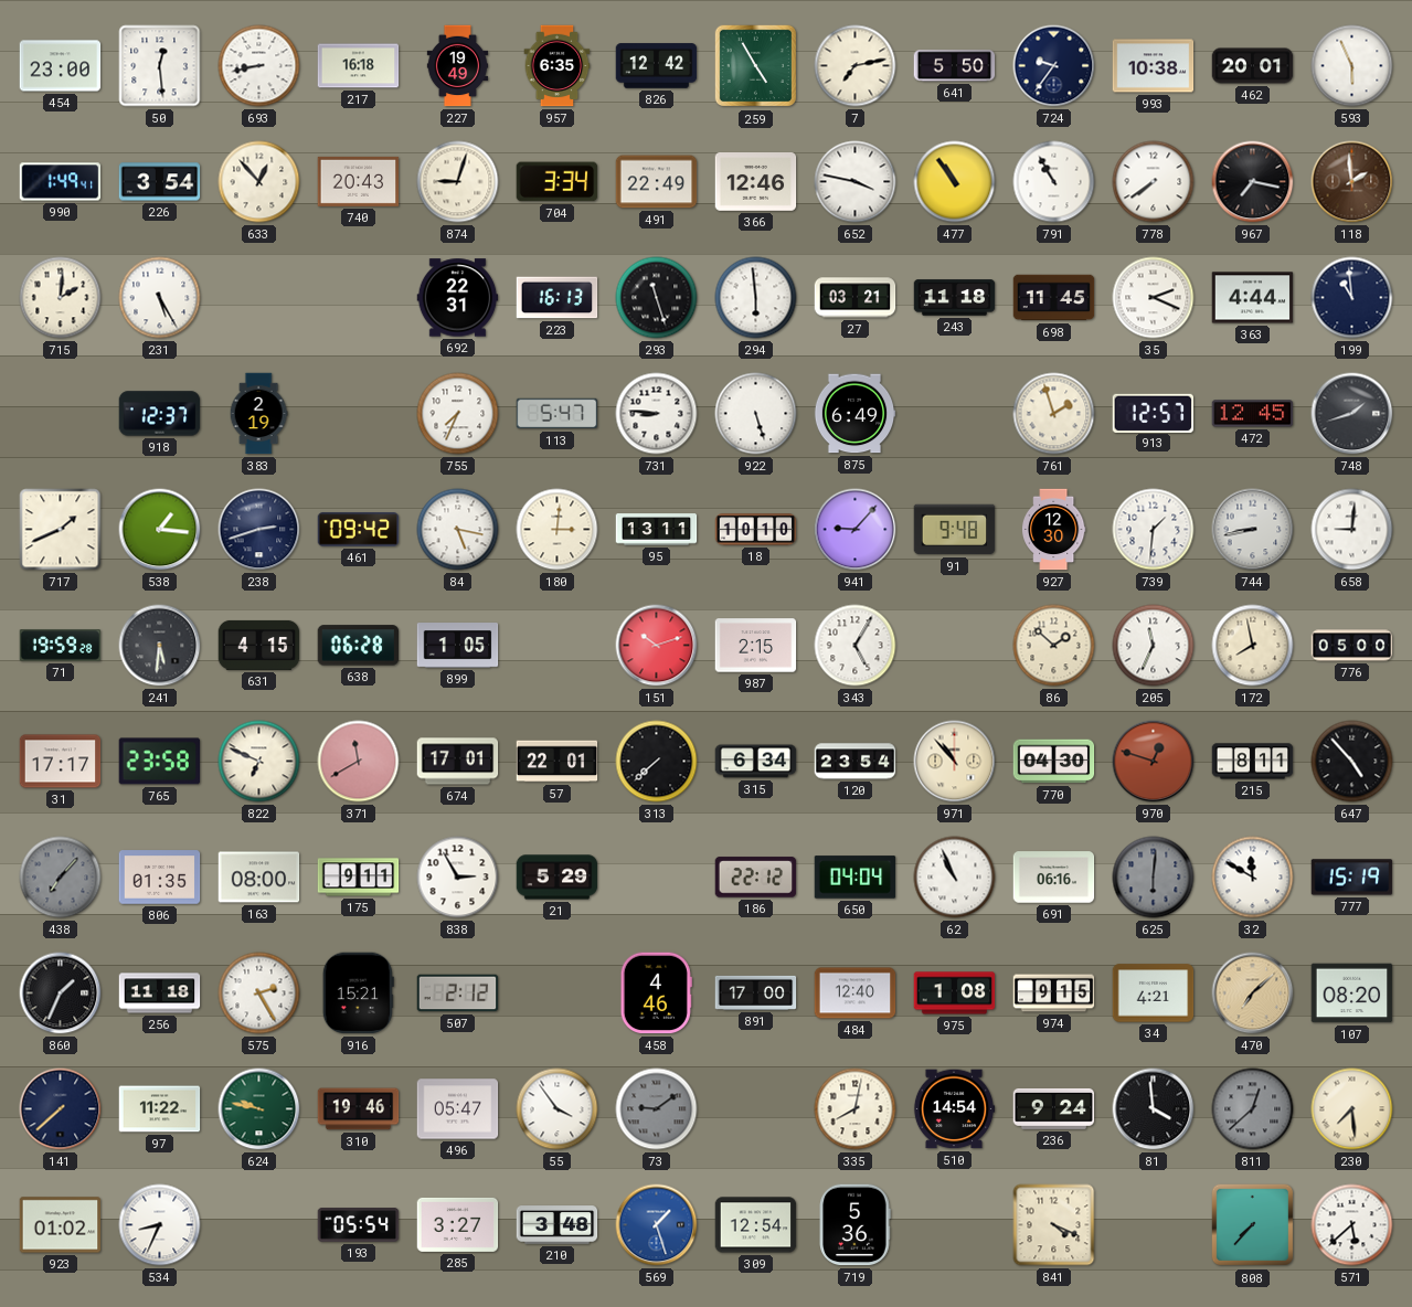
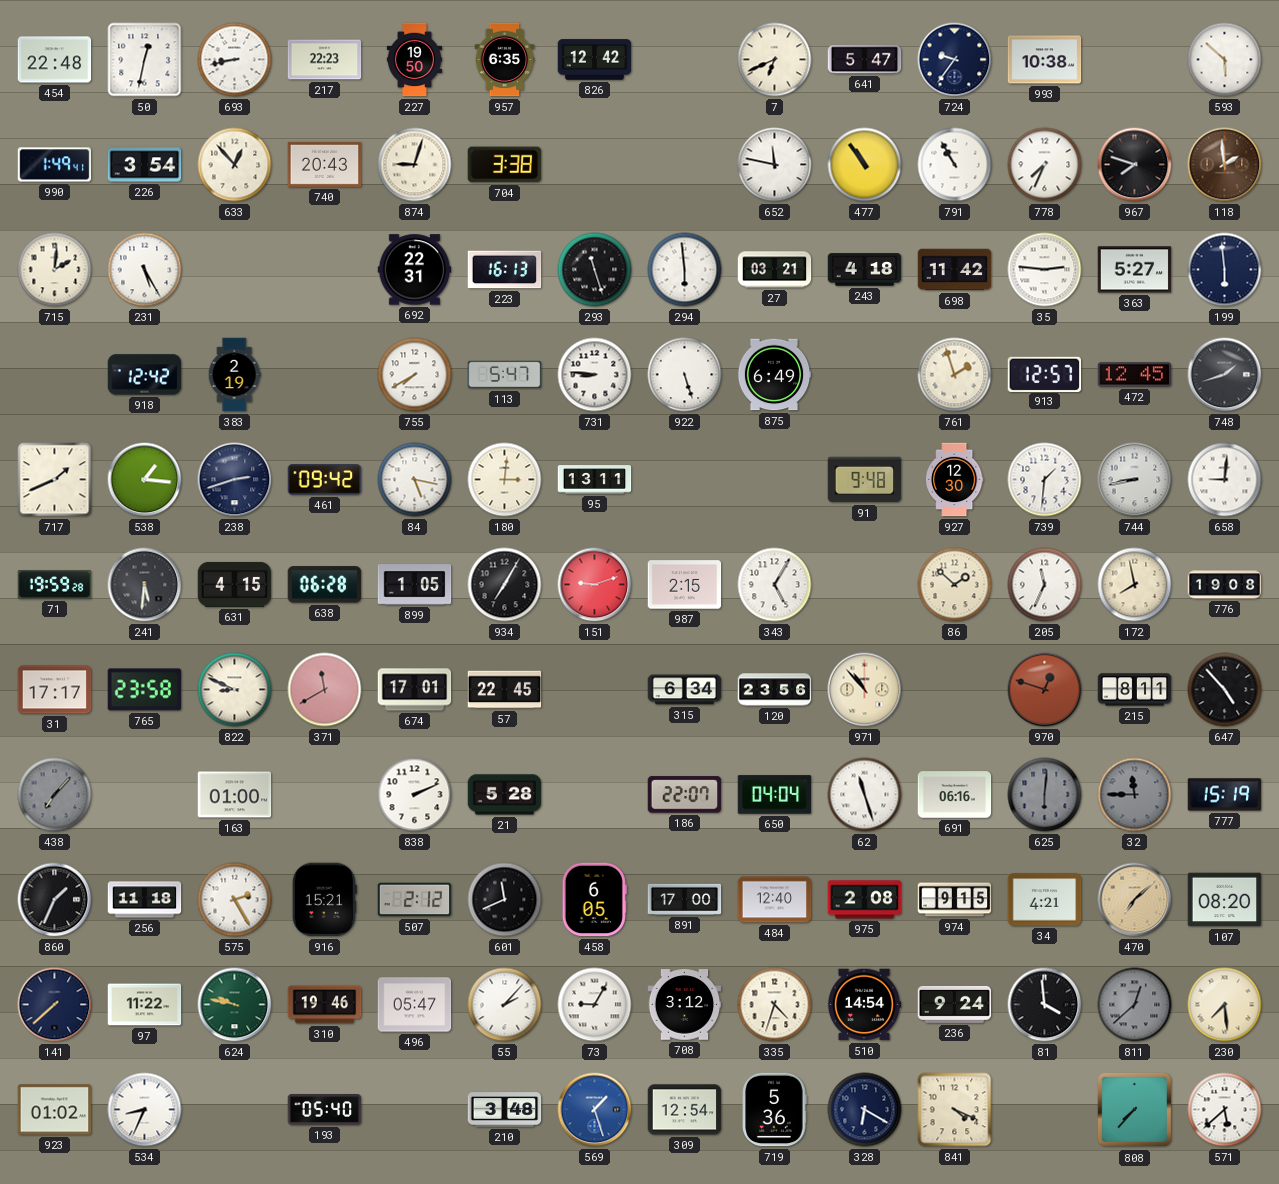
454: 23:00 -> 22:48
50: 12:29 -> 12:32
217: 16:18 -> 22:23
227: 19:49 -> 19:50
259: 4:55 -> none
7: 7:13 -> 6:41
641: 5:50 -> 5:47
462: 20:01 -> none
593: 5:56 -> 5:52
704: 3:34 -> 3:38
491: 22:49 -> none
366: 12:46 -> none
652: 3:47 -> 11:47
778: 7:39 -> 7:34
967: 7:17 -> 7:48
243: 11:18 -> 4:18
698: 11:45 -> 11:42
35: 2:19 -> 2:46
363: 4:44 -> 5:27
199: 10:59 -> 5:59
918: 12:37 -> 12:42
755: 7:34 -> 7:40
18: 10:10 -> none
941: 9:07 -> none
934: none -> 7:05
151: 10:12 -> 9:12
776: 05:00 -> 19:08
822: 6:49 -> 8:49
57: 22:01 -> 22:45
313: 7:38 -> none
120: 23:54 -> 23:56
770: 04:30 -> none
806: 01:35 -> none
163: 08:00 -> 01:00
175: 9:11 -> none
838: 2:55 -> 2:11
21: 5:29 -> 5:28
186: 22:12 -> 22:07
62: 10:56 -> 11:27
32: 11:50 -> 11:45
32 dial: white -> grey
601: none -> 11:41
458: 4:46 -> 6:05
975: 1:08 -> 2:08
55: 3:54 -> 2:07
73: 9:09 -> 9:05
73 dial: grey -> white
708: none -> 3:12
335: 8:02 -> 4:33
193: 05:54 -> 05:40
285: 3:27 -> none
328: none -> 6:20
